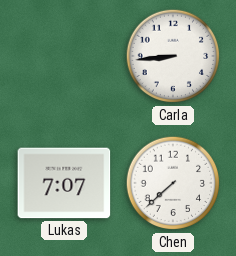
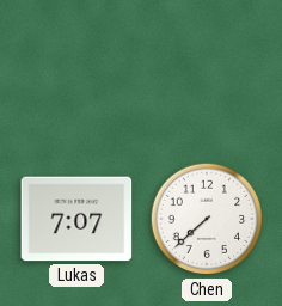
Carla: 8:44 -> none
